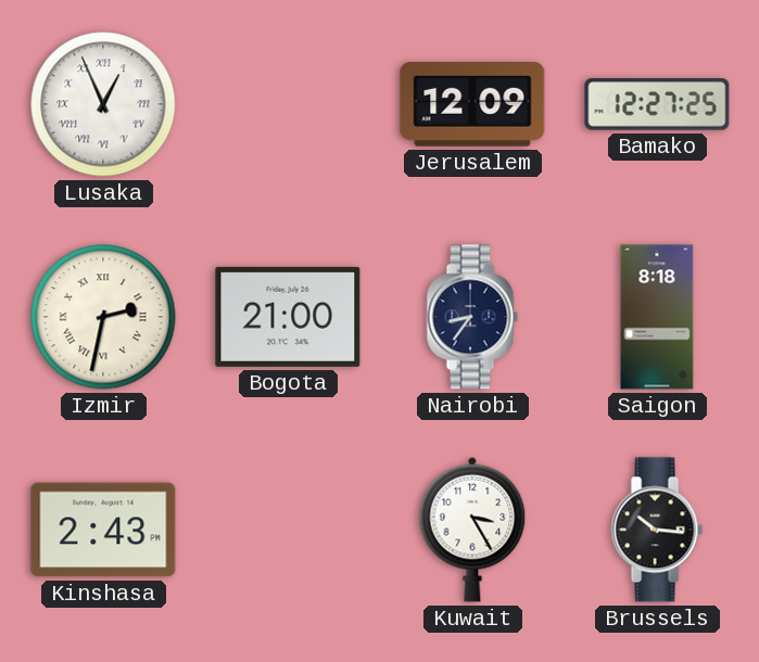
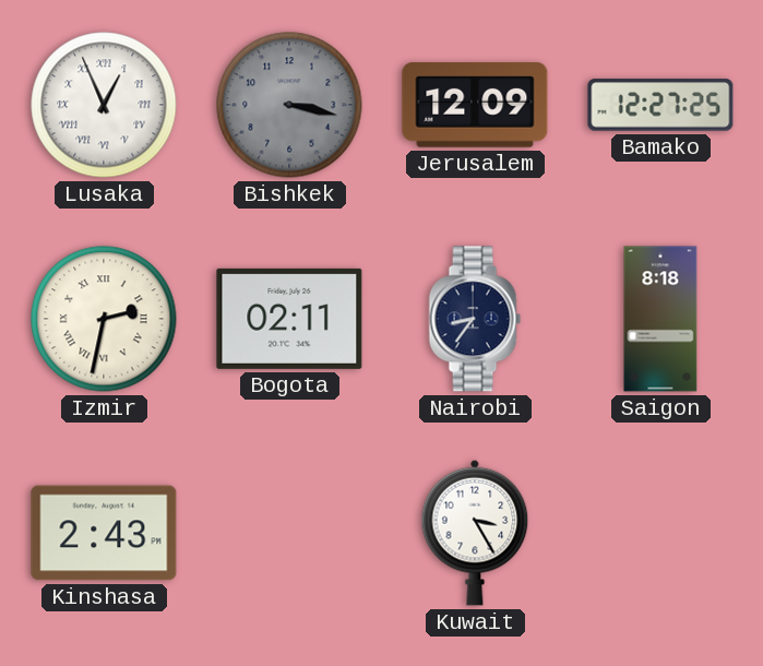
Bishkek: none -> 3:17
Bogota: 21:00 -> 02:11
Brussels: 10:16 -> none
